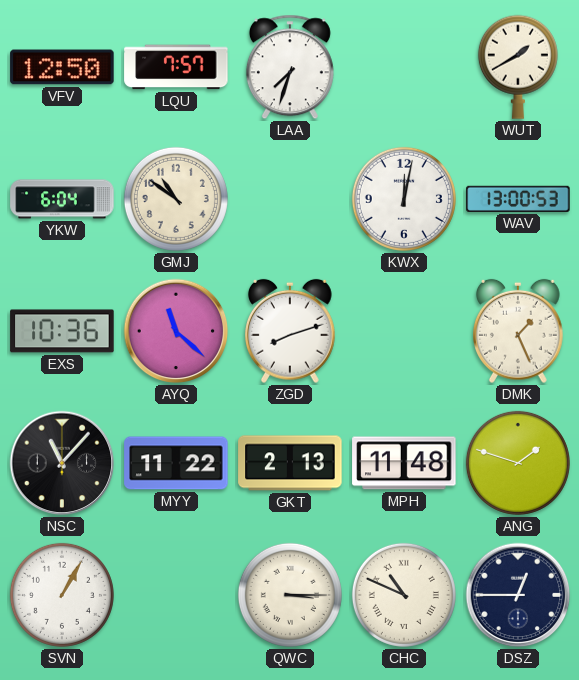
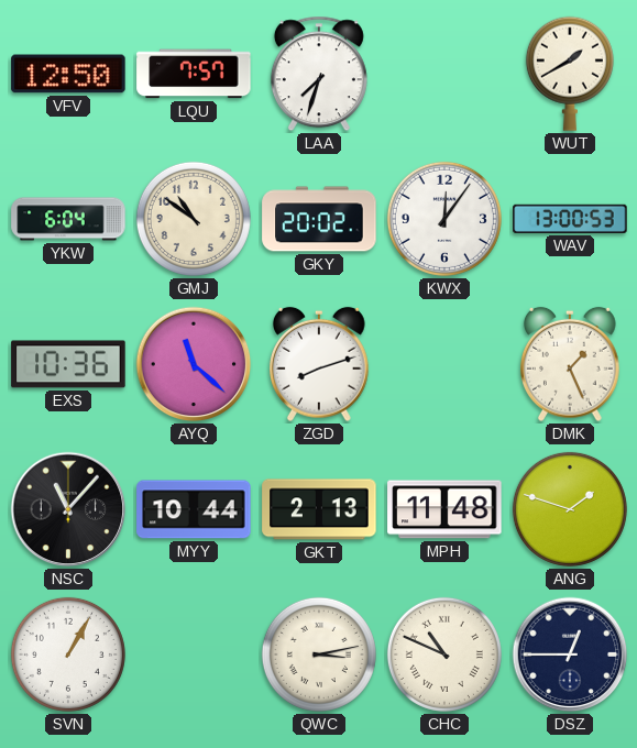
GKY: none -> 20:02
KWX: 12:02 -> 12:06
MYY: 11:22 -> 10:44
QWC: 3:15 -> 3:13
